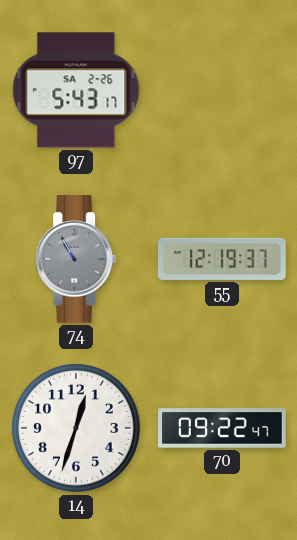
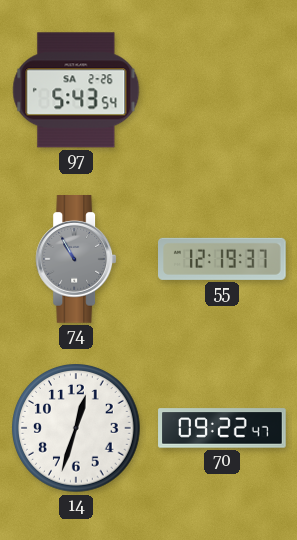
97: 5:43:17 -> 5:43:54
